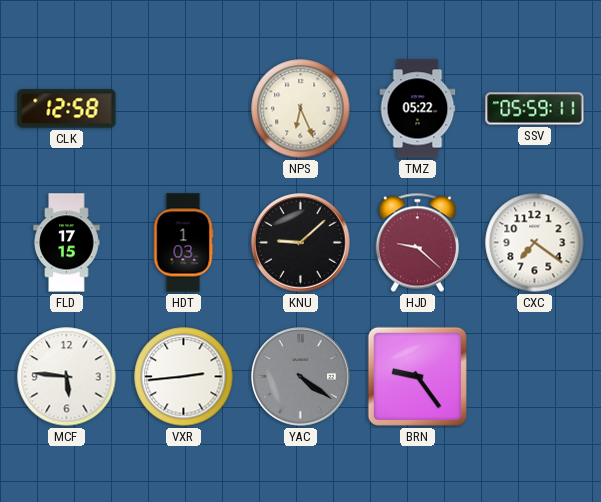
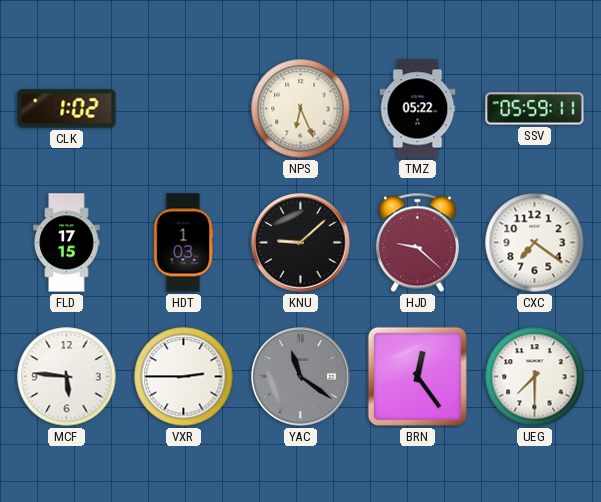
CLK: 12:58 -> 1:02
VXR: 2:44 -> 2:45
YAC: 4:21 -> 11:21
BRN: 9:24 -> 12:24
UEG: none -> 7:30
